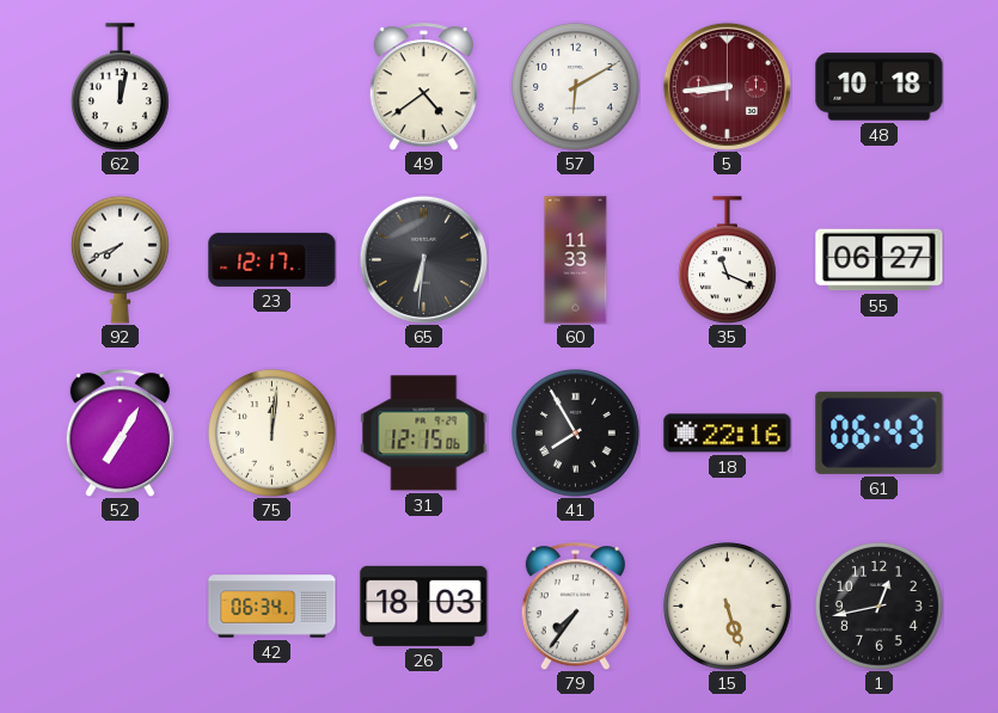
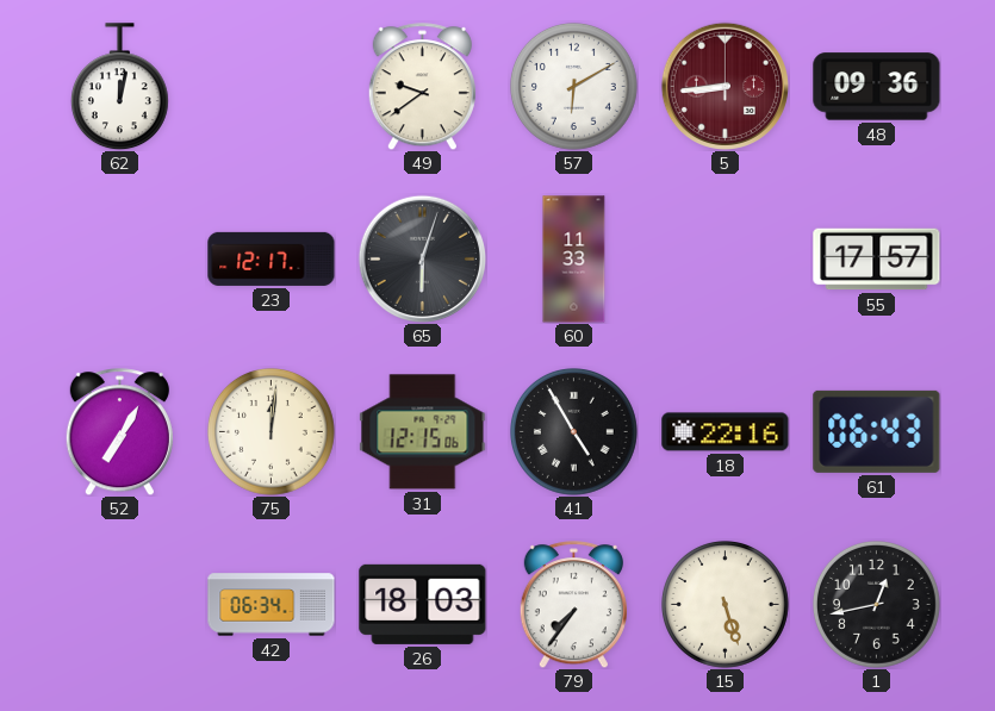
49: 4:39 -> 9:39
48: 10:18 -> 09:36
92: 7:41 -> none
65: 6:31 -> 6:03
35: 11:19 -> none
55: 06:27 -> 17:57
41: 7:55 -> 4:55
